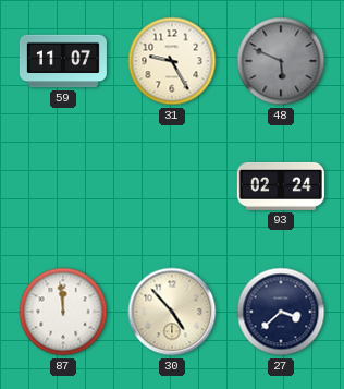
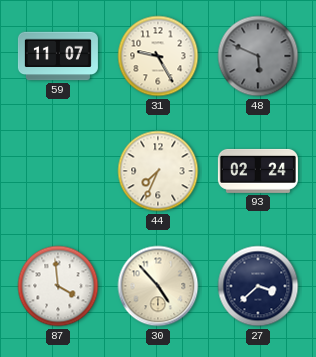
44: none -> 7:34
87: 11:59 -> 3:59
